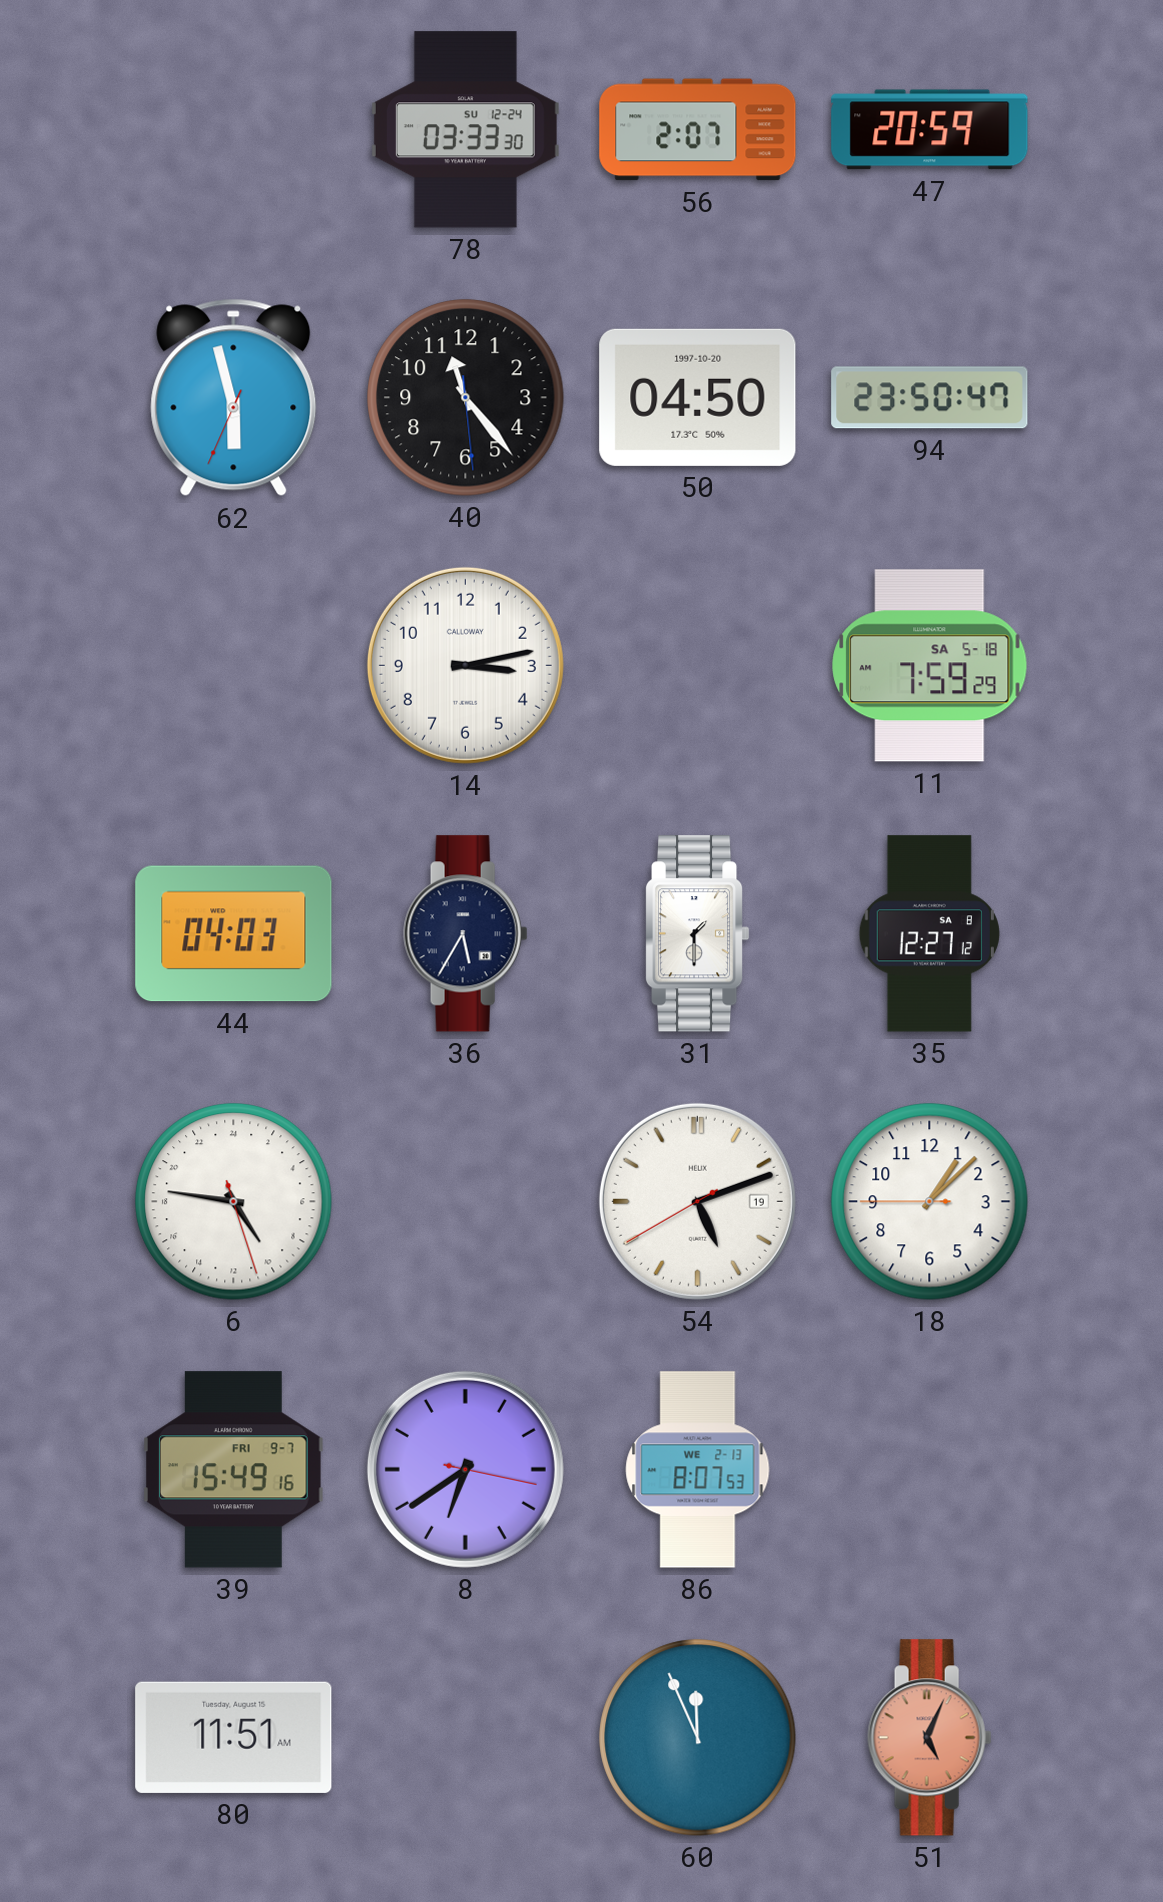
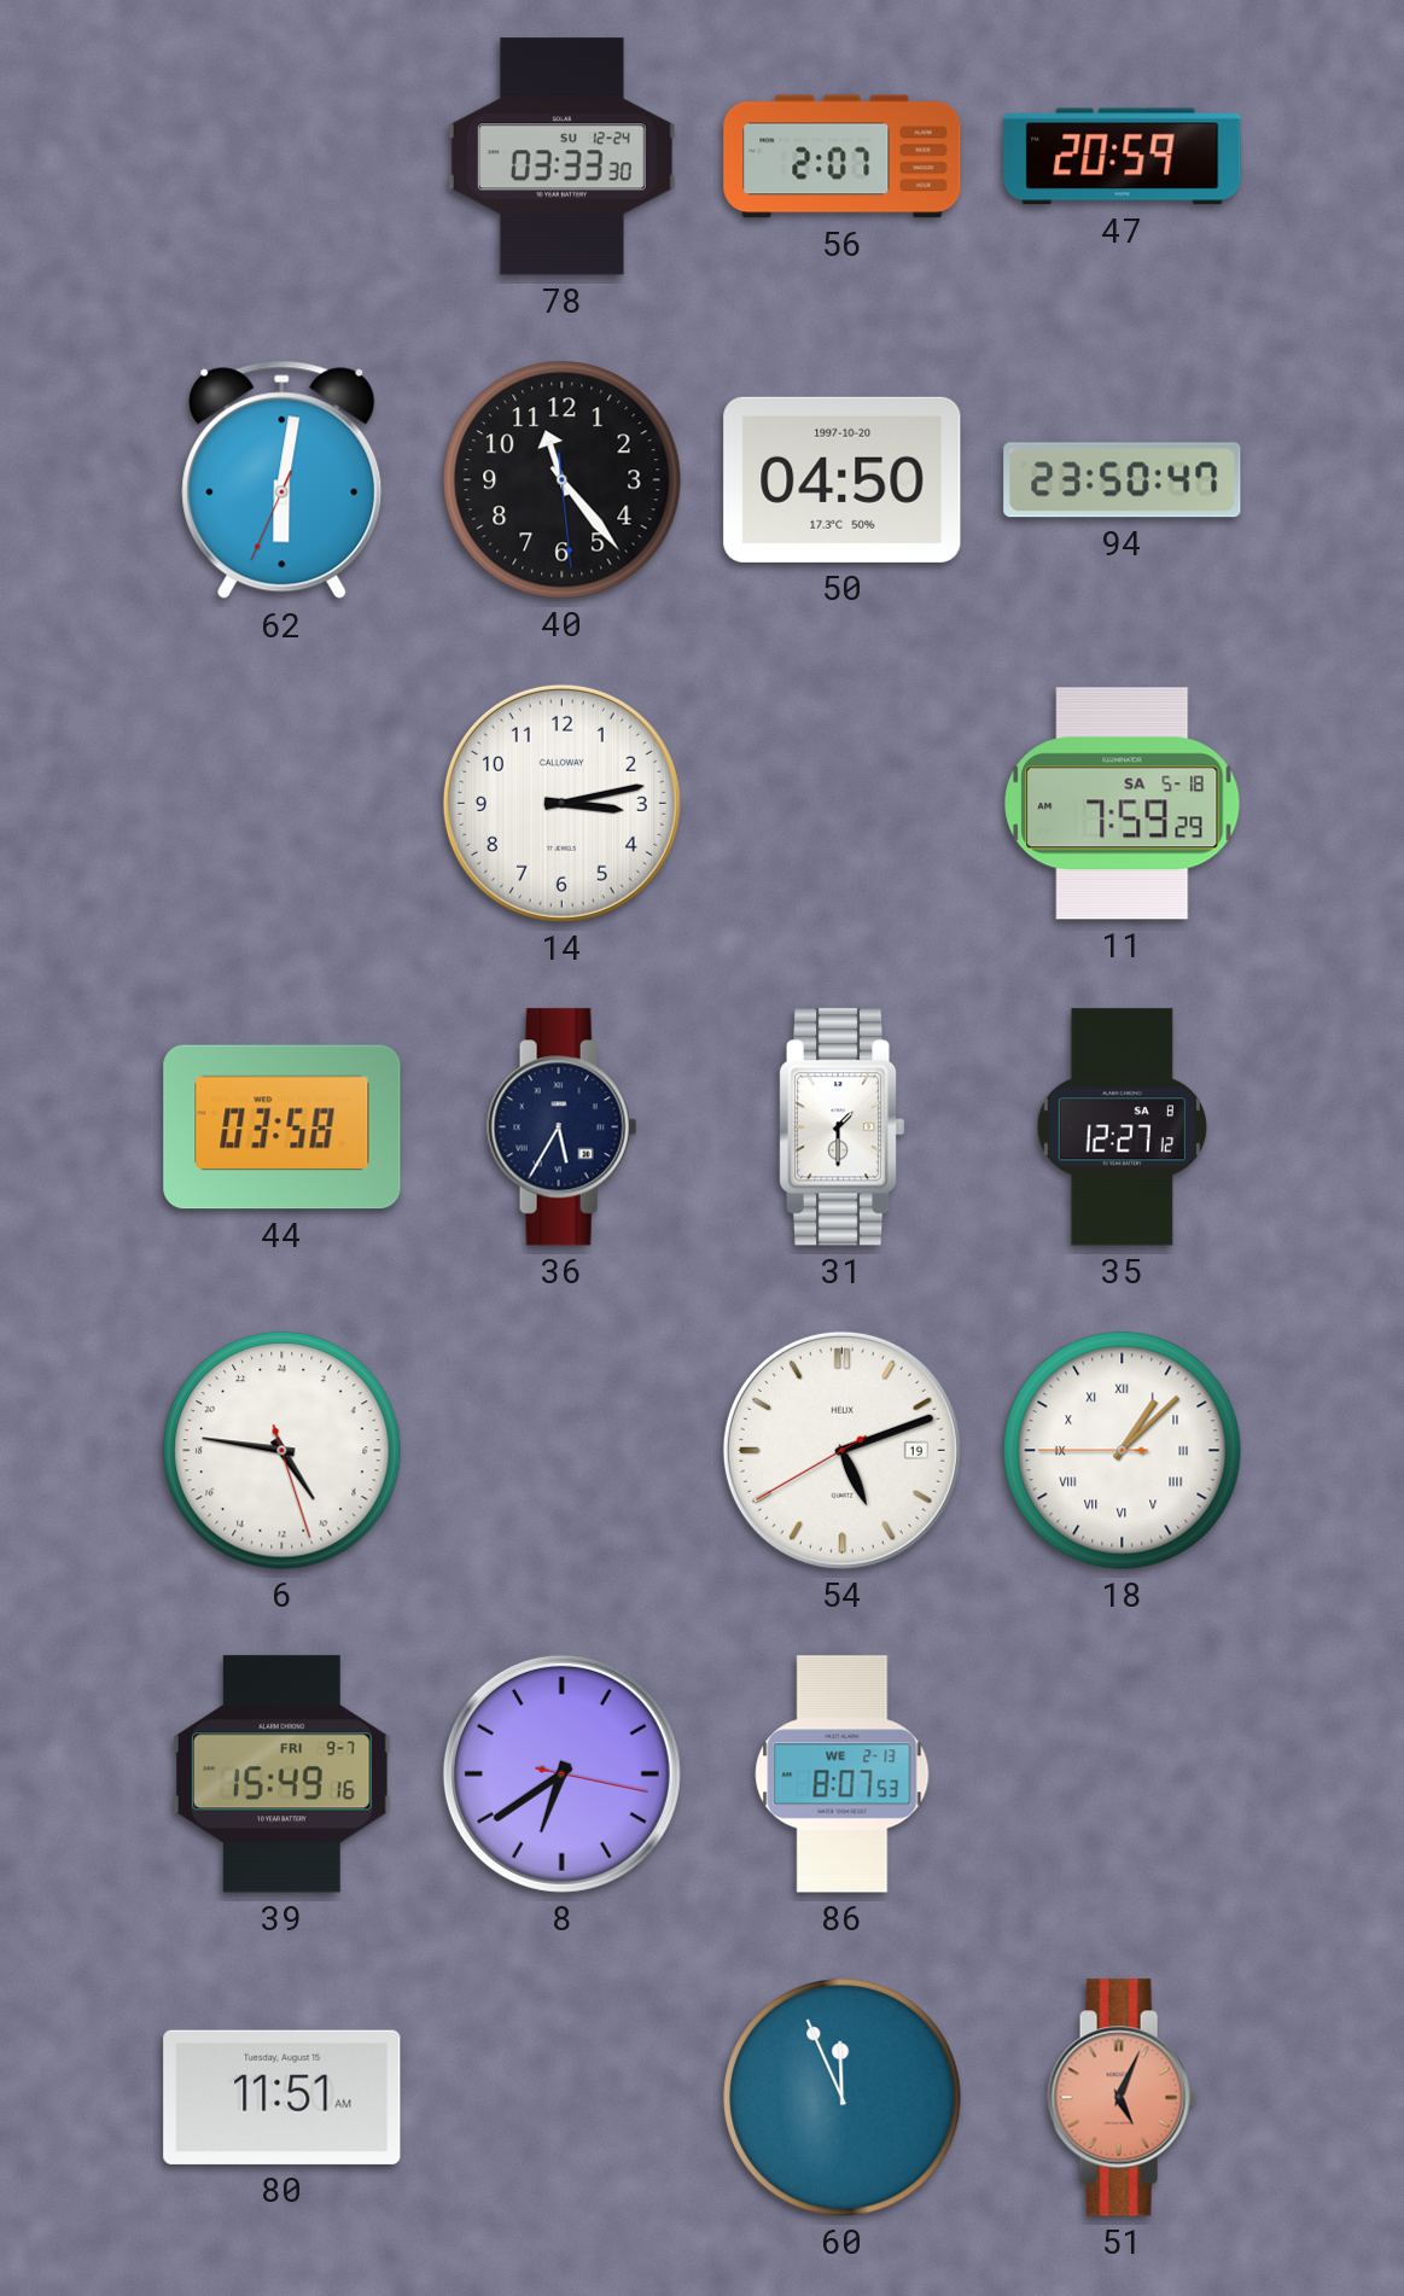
62: 5:57 -> 6:01
44: 04:03 -> 03:58
18 numerals: Arabic -> Roman
